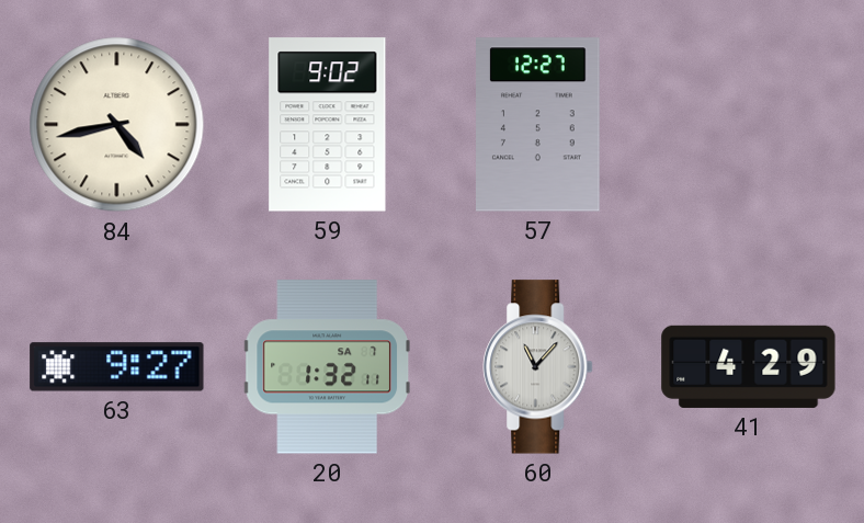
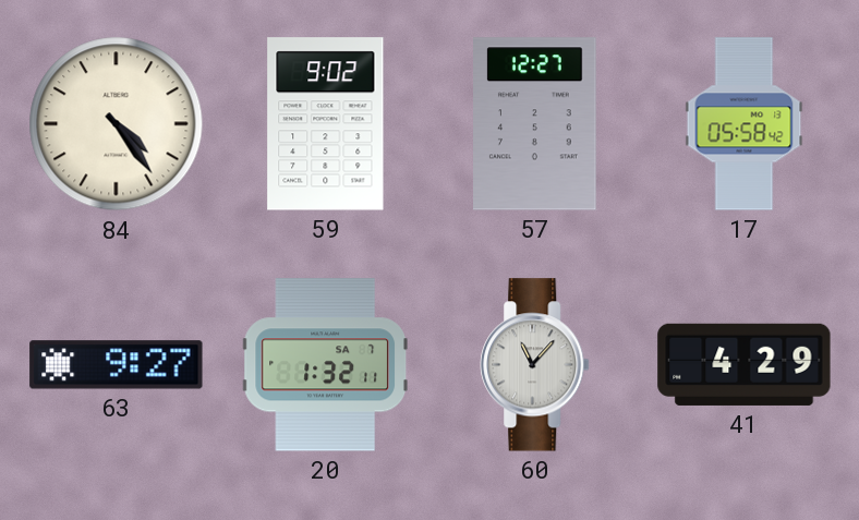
84: 4:43 -> 4:24
17: none -> 05:58
